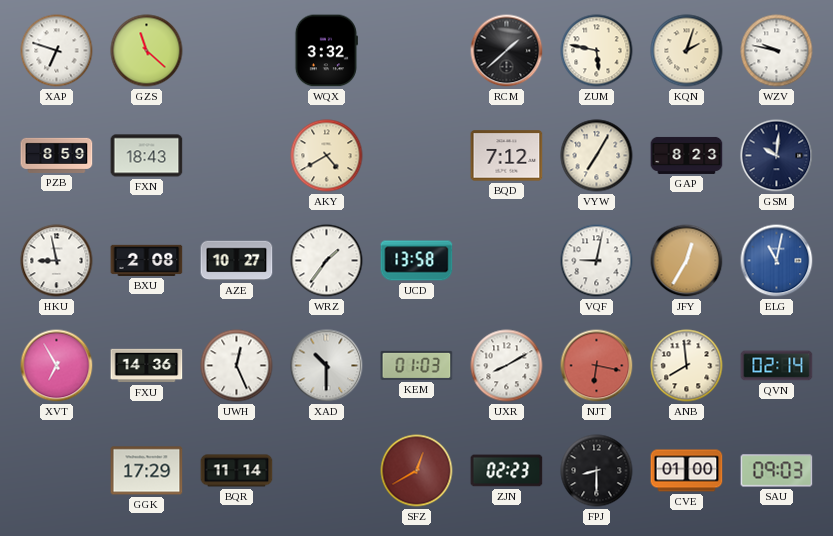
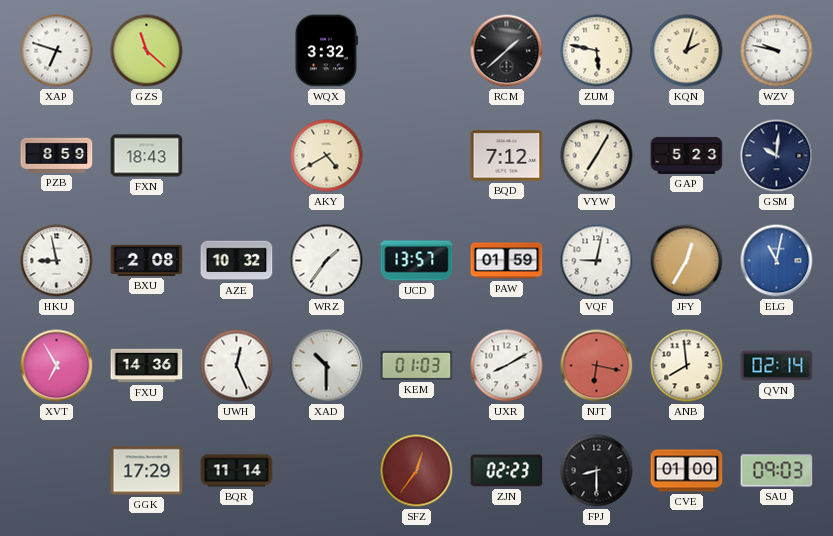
GAP: 8:23 -> 5:23
AZE: 10:27 -> 10:32
UCD: 13:58 -> 13:57
PAW: none -> 01:59
SFZ: 12:40 -> 12:36
